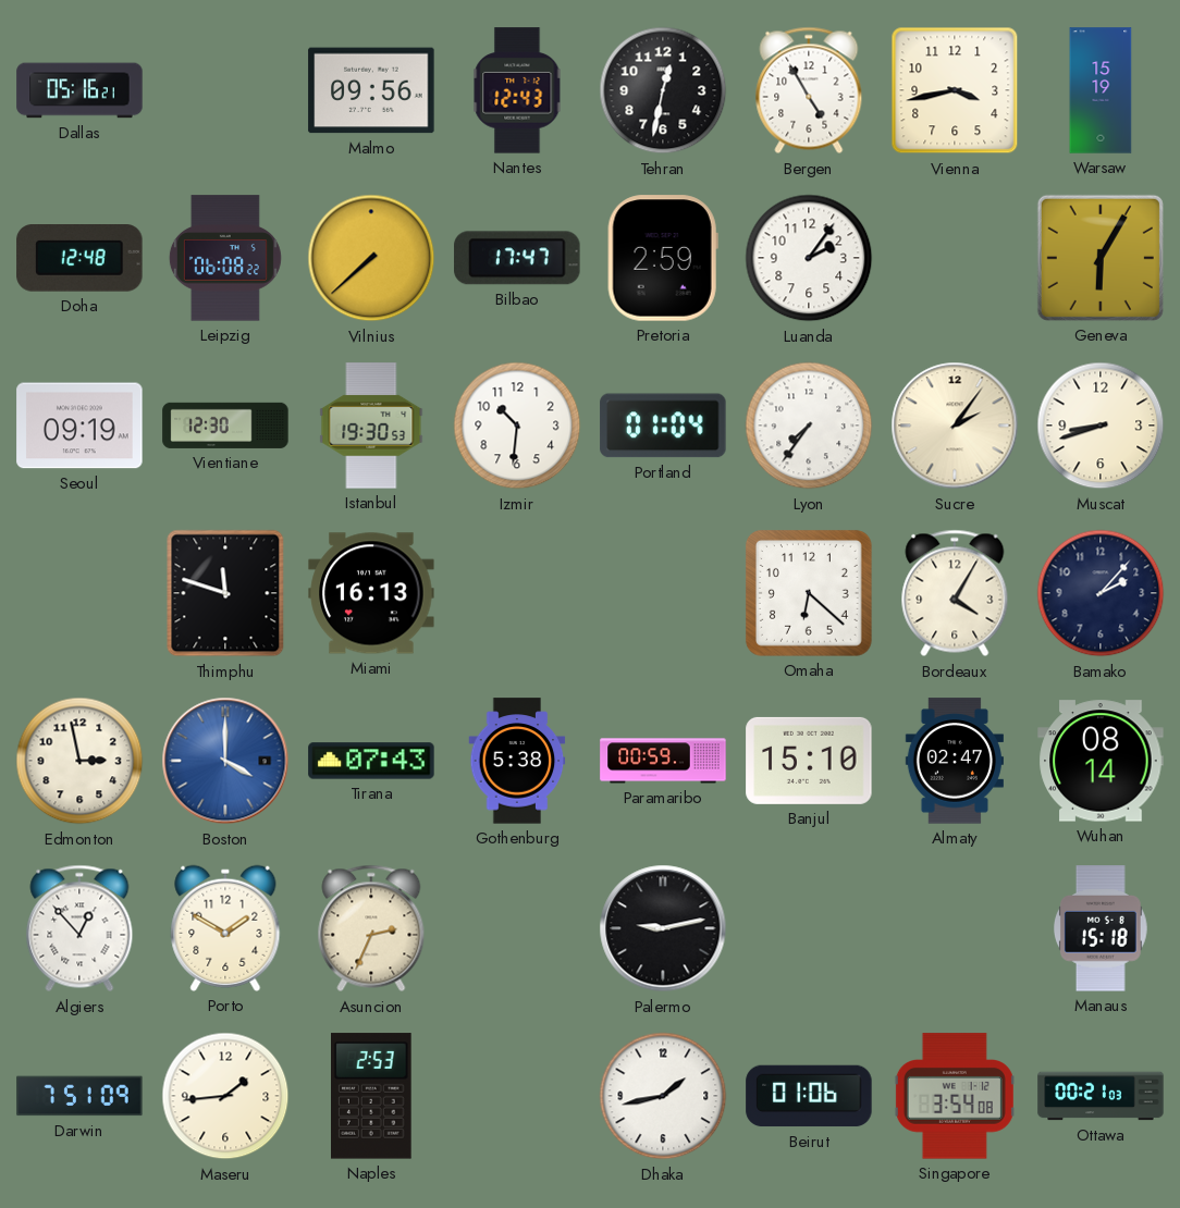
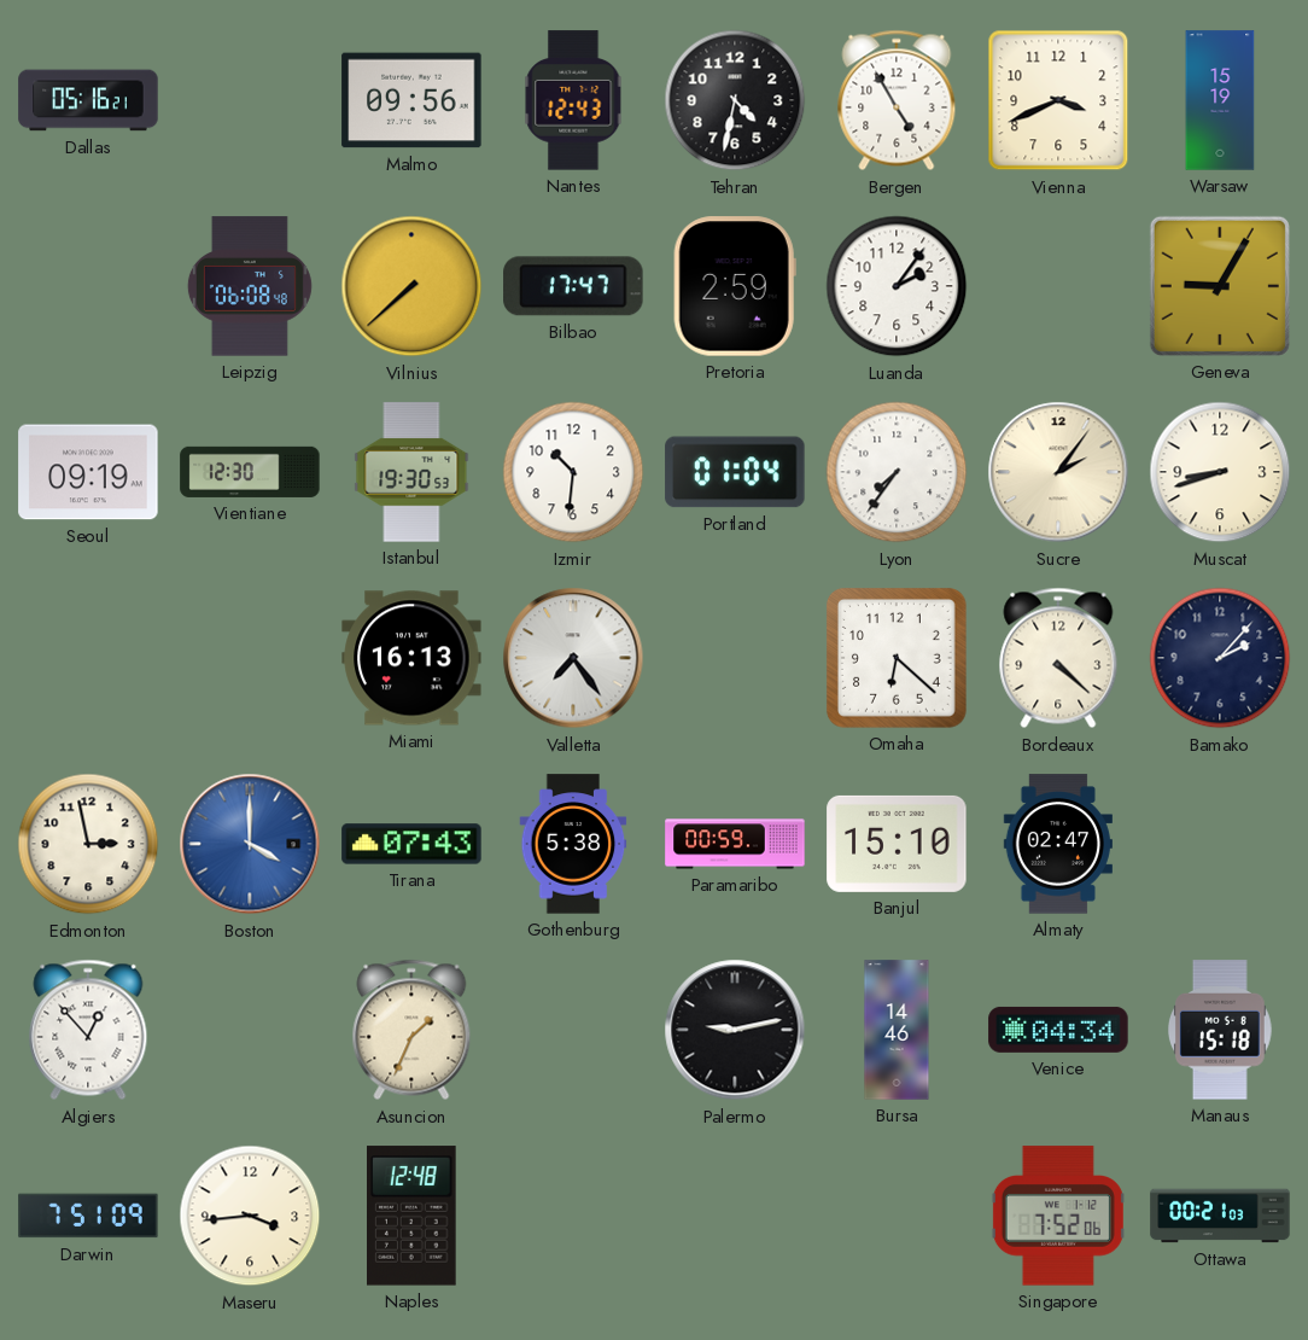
Tehran: 12:32 -> 4:32
Vienna: 3:43 -> 3:41
Doha: 12:48 -> none
Leipzig: 06:08:22 -> 06:08:48
Geneva: 6:05 -> 9:05
Thimphu: 11:48 -> none
Valletta: none -> 7:24
Bordeaux: 4:05 -> 4:22
Wuhan: 08:14 -> none
Porto: 1:50 -> none
Asuncion: 2:34 -> 1:34
Bursa: none -> 14:46
Venice: none -> 04:34
Maseru: 1:44 -> 3:44
Naples: 2:53 -> 12:48
Dhaka: 1:43 -> none
Beirut: 01:06 -> none
Singapore: 3:54 -> 7:52
